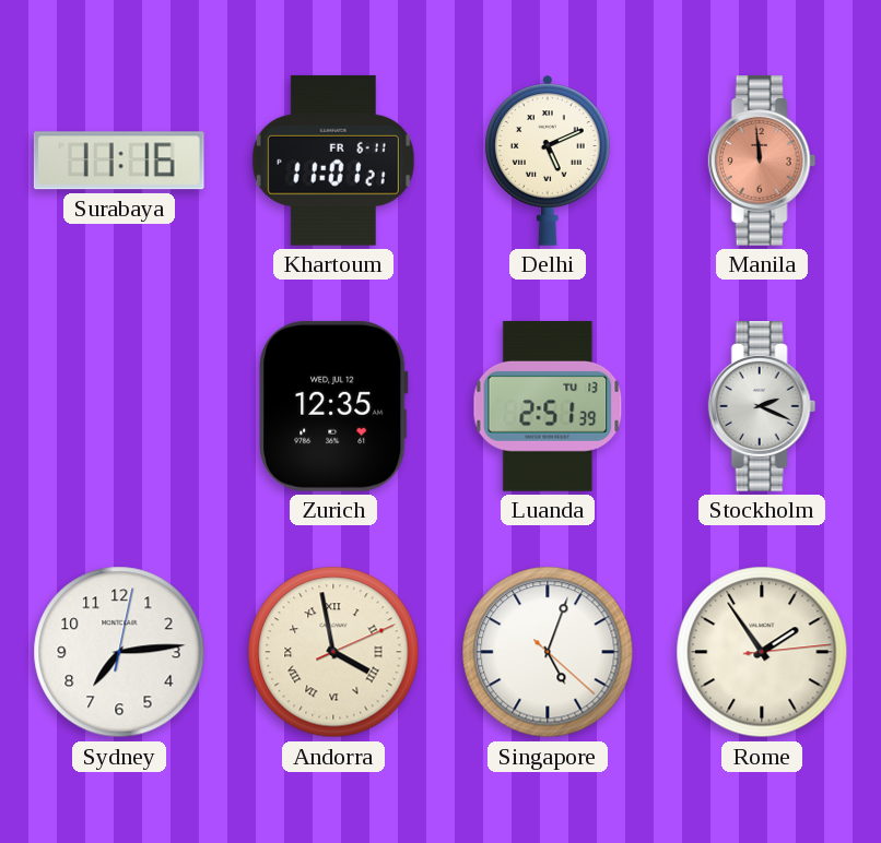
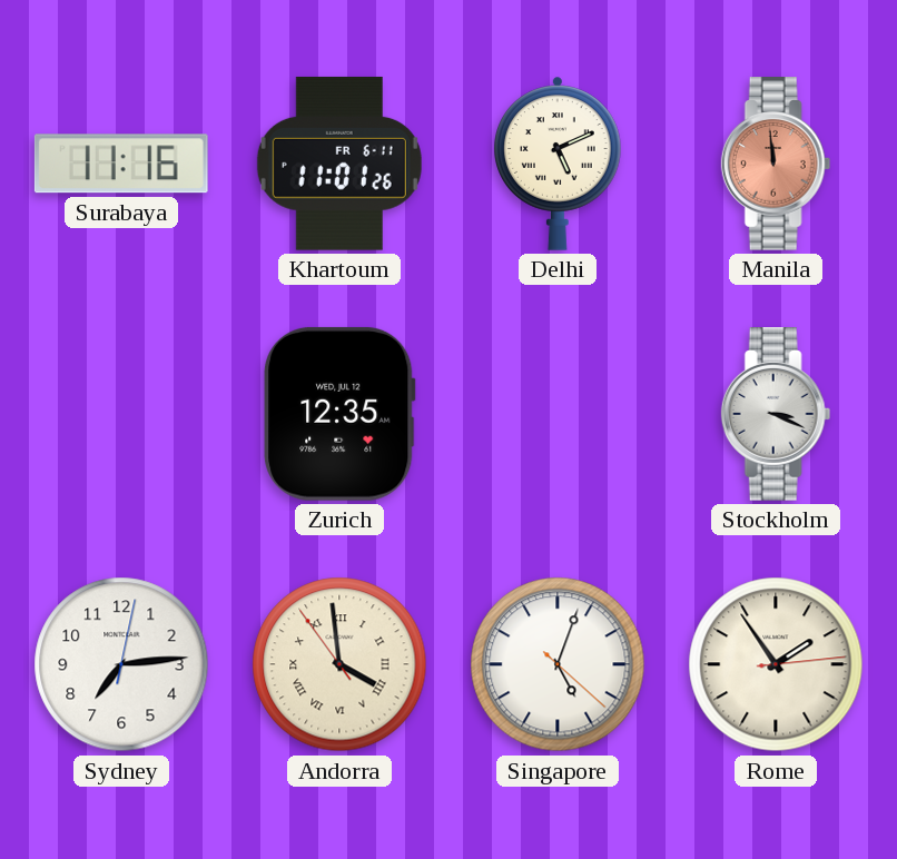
Khartoum: 11:01:21 -> 11:01:26
Luanda: 2:51 -> none
Stockholm: 2:19 -> 3:19
Andorra: 3:58:11 -> 3:58:54
